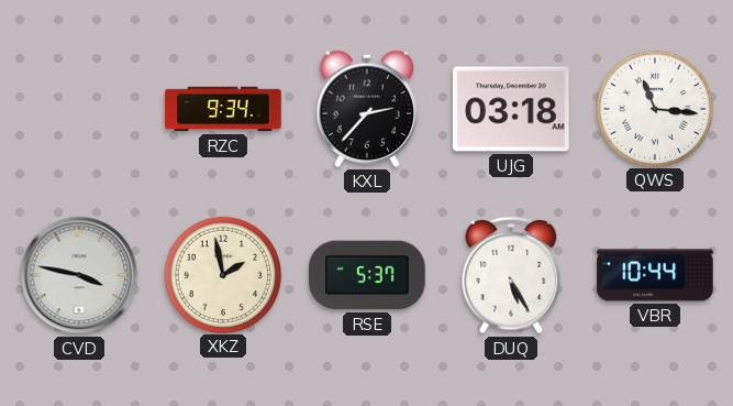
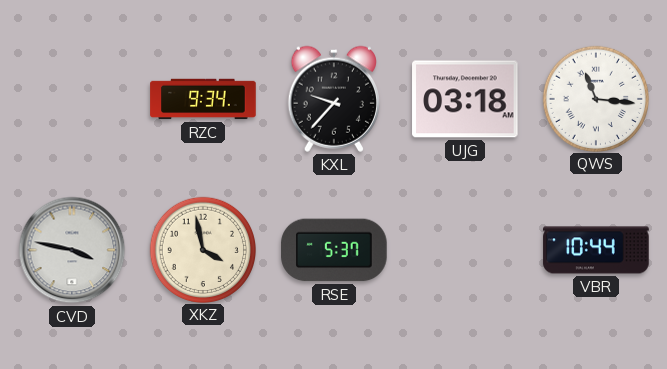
KXL: 2:37 -> 9:37
XKZ: 1:58 -> 3:58
DUQ: 5:25 -> none
